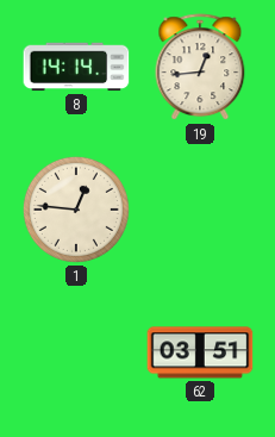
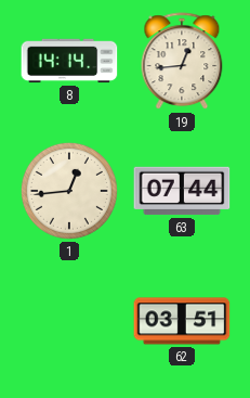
1: 12:46 -> 12:44
63: none -> 07:44
